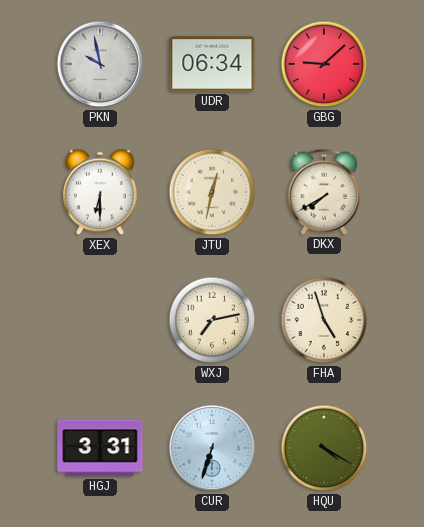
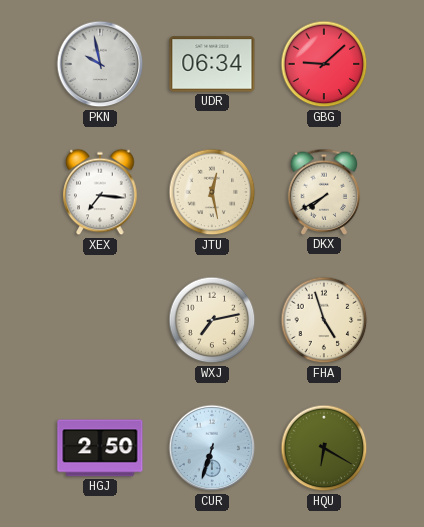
XEX: 6:30 -> 7:16
JTU: 12:32 -> 12:28
HGJ: 3:31 -> 2:50
HQU: 4:20 -> 6:20
